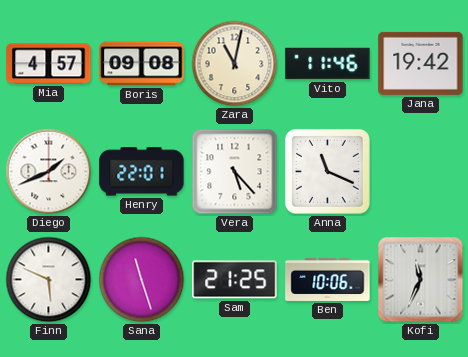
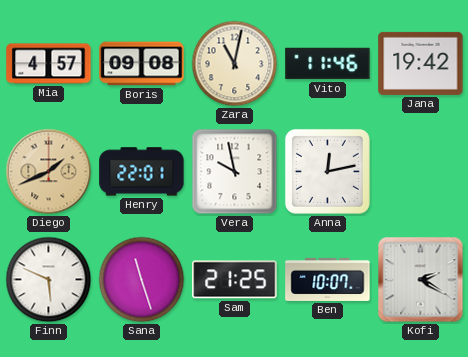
Diego dial: white -> champagne
Vera: 5:23 -> 9:58
Anna: 11:19 -> 12:13
Ben: 10:06 -> 10:07
Kofi: 11:34 -> 2:20
